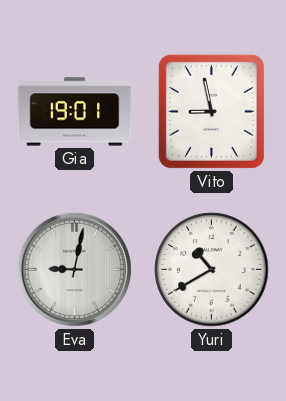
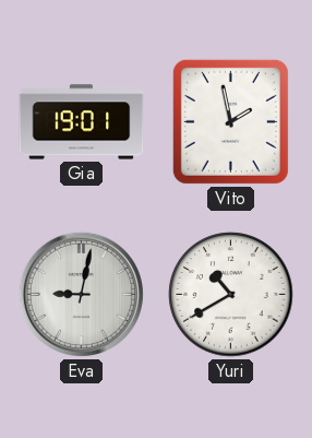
Vito: 8:58 -> 1:58
